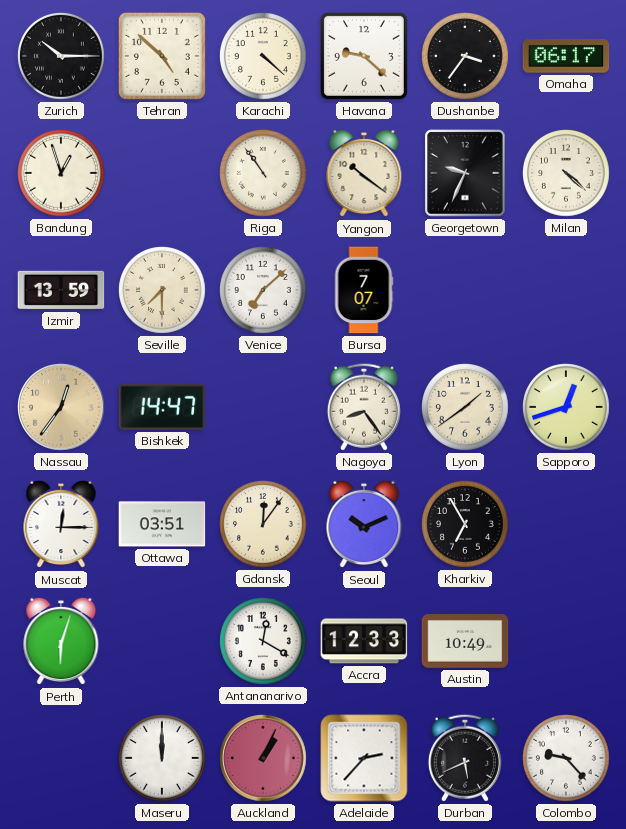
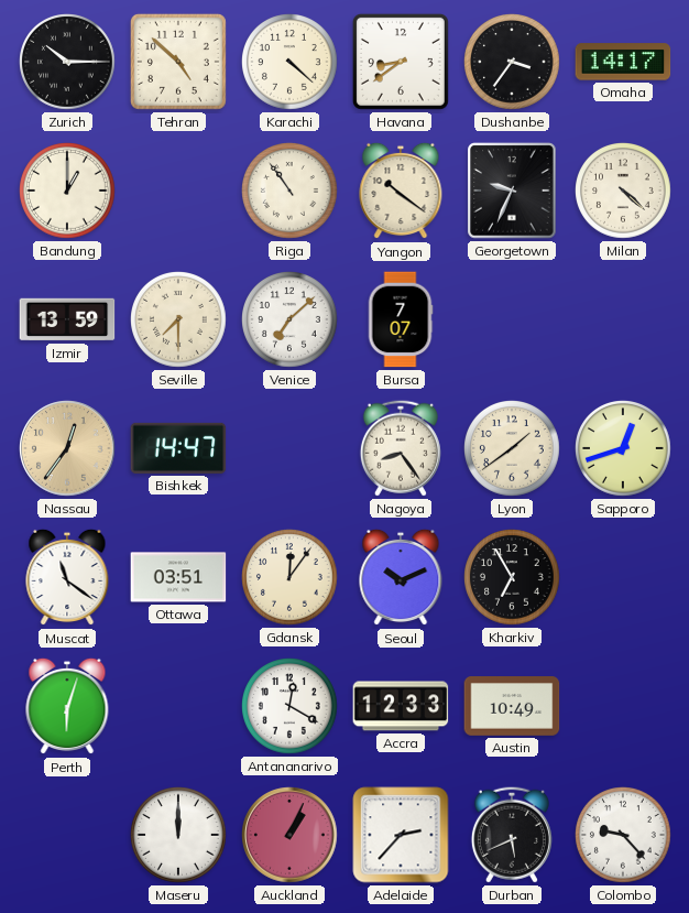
Havana: 9:22 -> 8:39
Omaha: 06:17 -> 14:17
Bandung: 12:57 -> 1:00
Muscat: 12:15 -> 11:21
